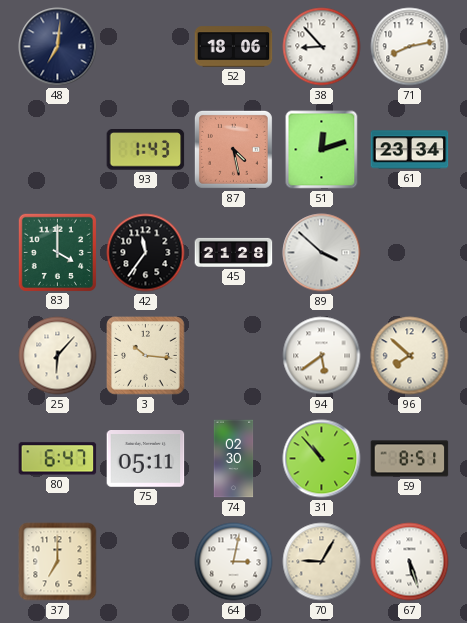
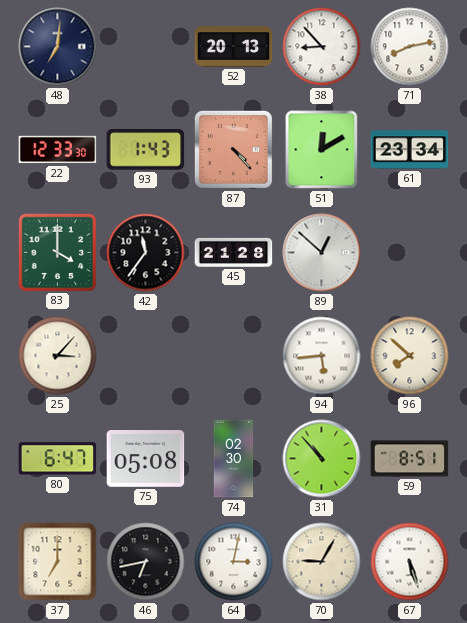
52: 18:06 -> 20:13
22: none -> 12:33
87: 4:28 -> 4:23
51: 12:12 -> 12:10
89: 3:52 -> 12:52
25: 6:07 -> 3:07
3: 10:16 -> none
94: 5:39 -> 5:44
75: 05:11 -> 05:08
46: none -> 6:43
